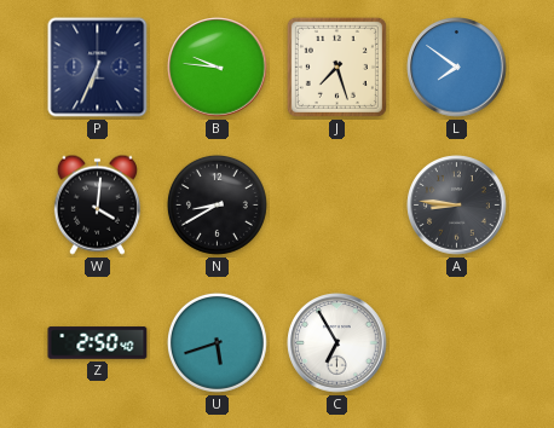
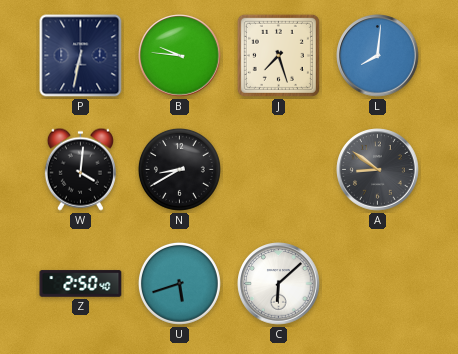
P: 6:34 -> 6:32
L: 7:51 -> 8:01
A: 8:46 -> 8:51
C: 6:55 -> 6:08
